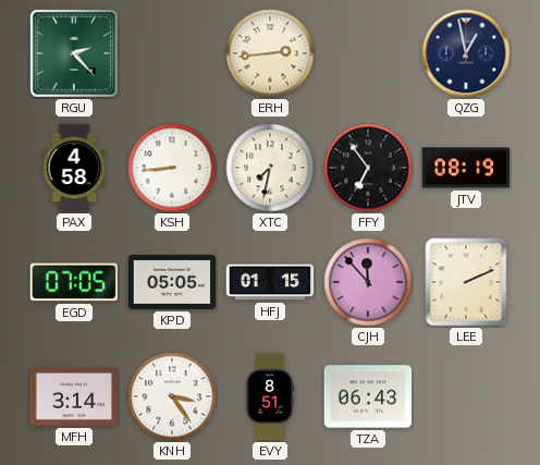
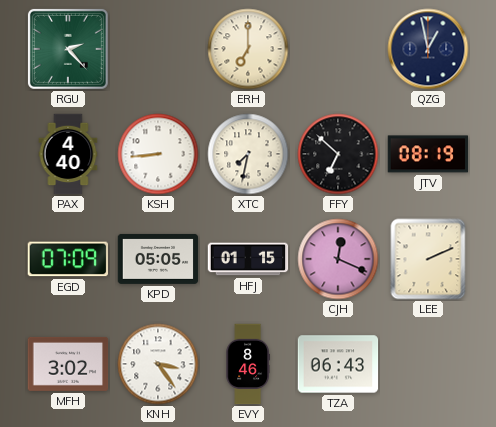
ERH: 2:44 -> 7:00
PAX: 4:58 -> 4:40
FFY: 6:54 -> 6:52
EGD: 07:05 -> 07:09
CJH: 11:53 -> 12:19
MFH: 3:14 -> 3:02
EVY: 8:51 -> 8:46
